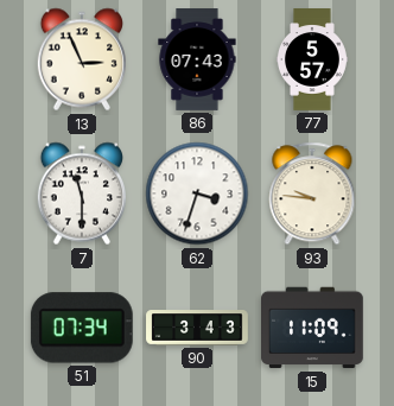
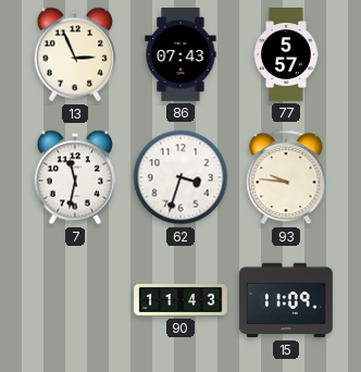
7: 11:30 -> 11:32
51: 07:34 -> none
90: 3:43 -> 11:43
